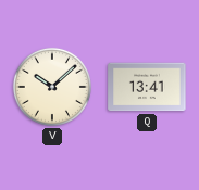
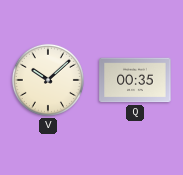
Q: 13:41 -> 00:35
